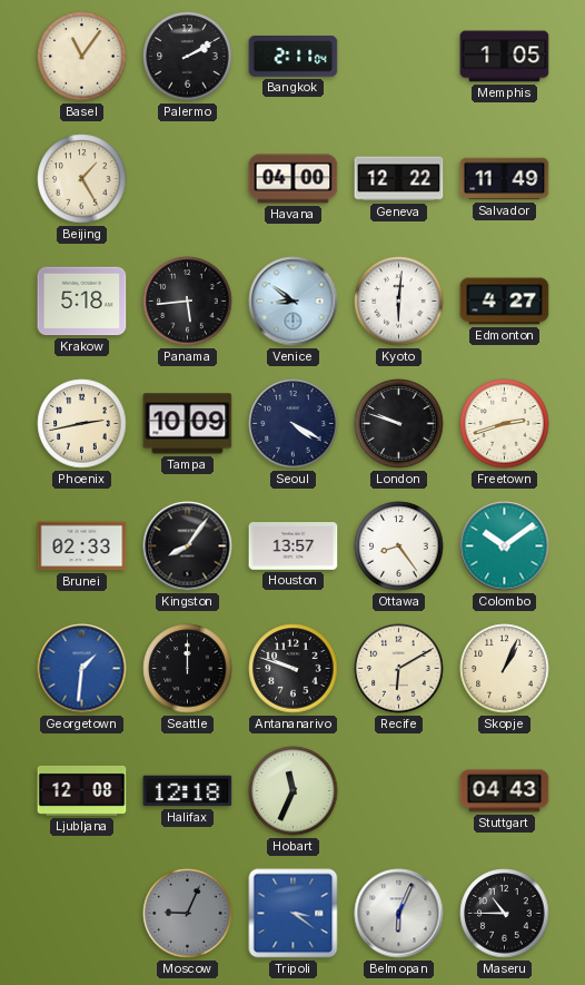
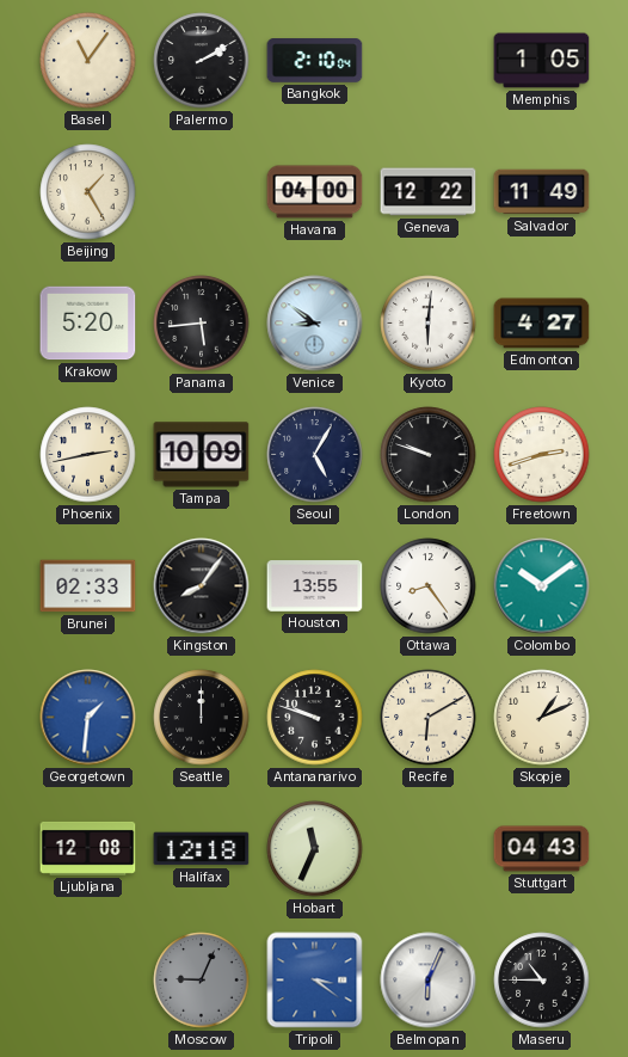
Bangkok: 2:11 -> 2:10
Krakow: 5:18 -> 5:20
Seoul: 4:20 -> 5:05
Houston: 13:57 -> 13:55
Skopje: 1:04 -> 1:11
